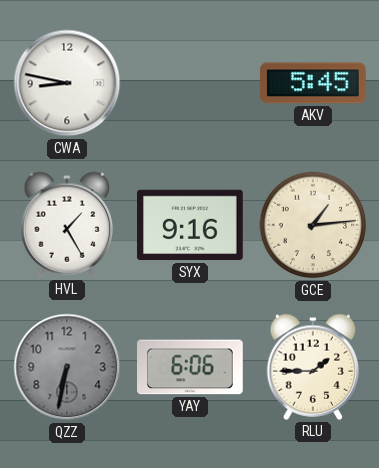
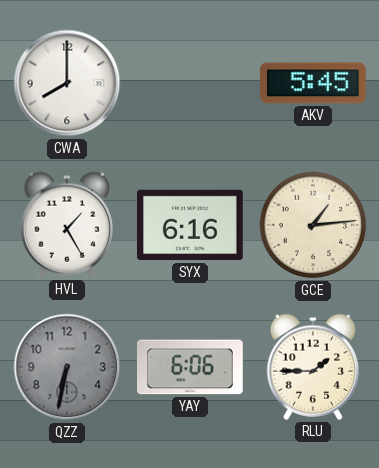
CWA: 8:47 -> 8:00
SYX: 9:16 -> 6:16
